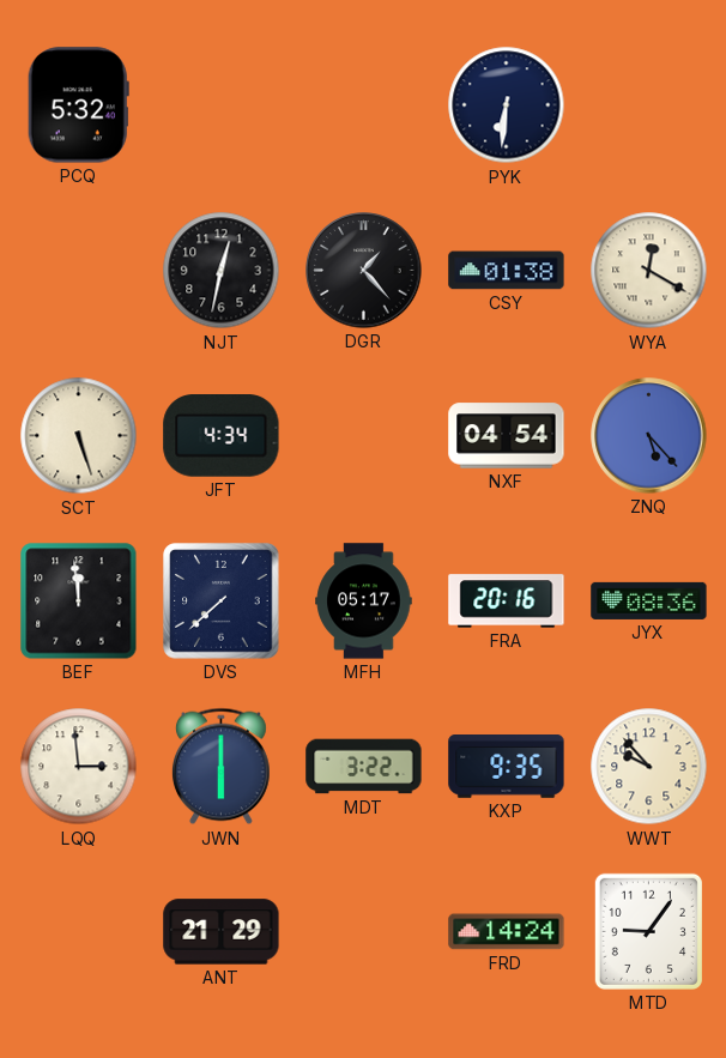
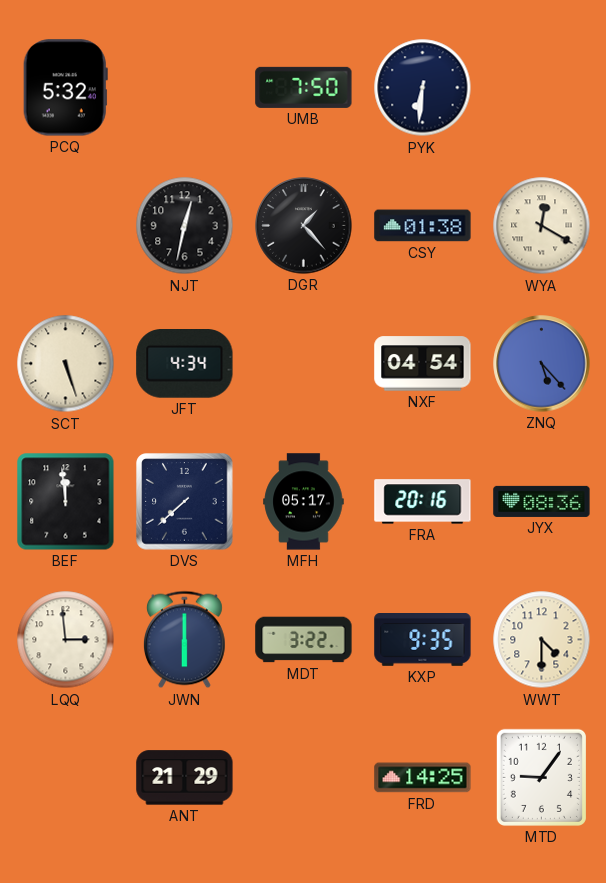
UMB: none -> 7:50
WWT: 9:53 -> 4:30
FRD: 14:24 -> 14:25
